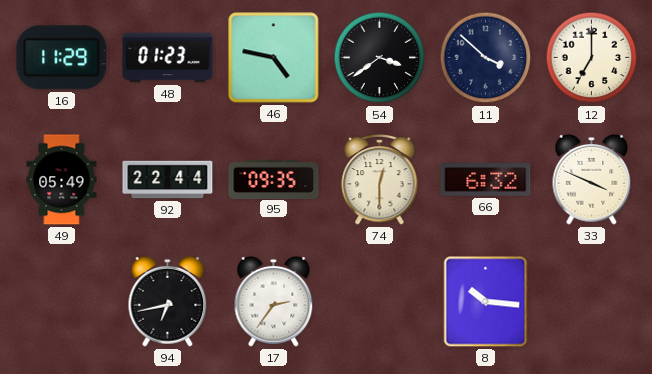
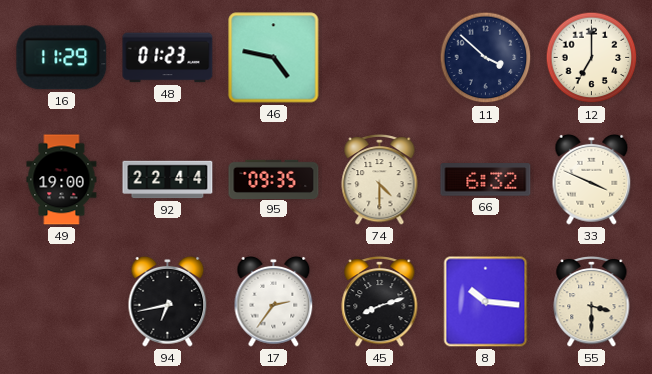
54: 3:39 -> none
49: 05:49 -> 19:00
74: 12:30 -> 4:30
45: none -> 8:12
55: none -> 3:30
